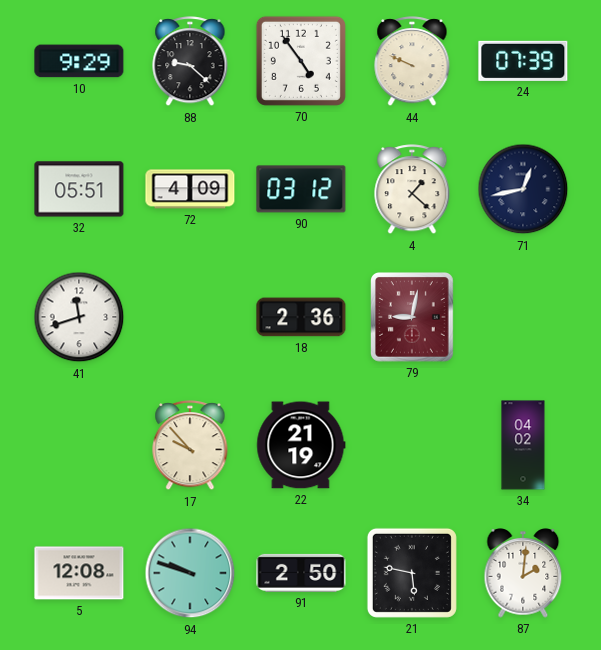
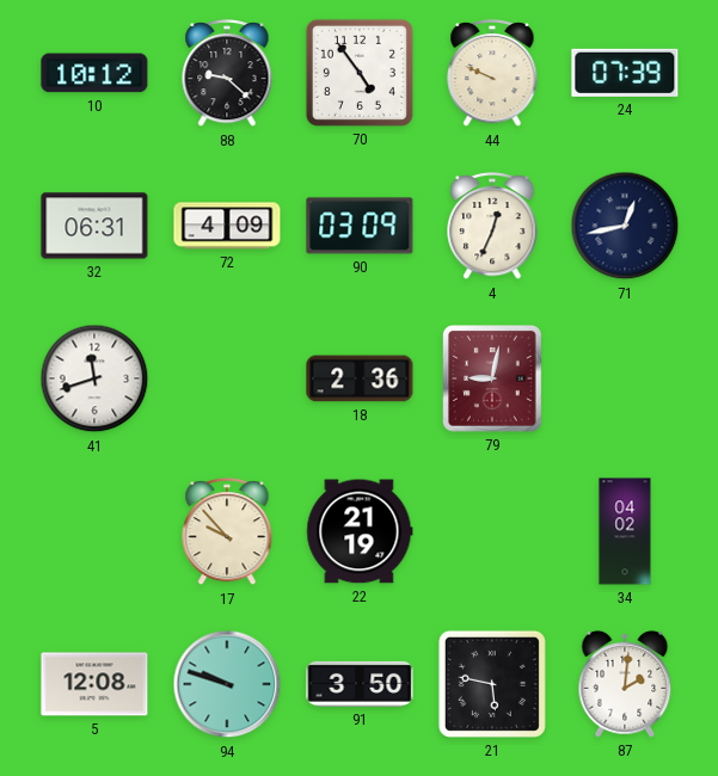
10: 9:29 -> 10:12
32: 05:51 -> 06:31
90: 03:12 -> 03:09
4: 1:22 -> 12:34
91: 2:50 -> 3:50
